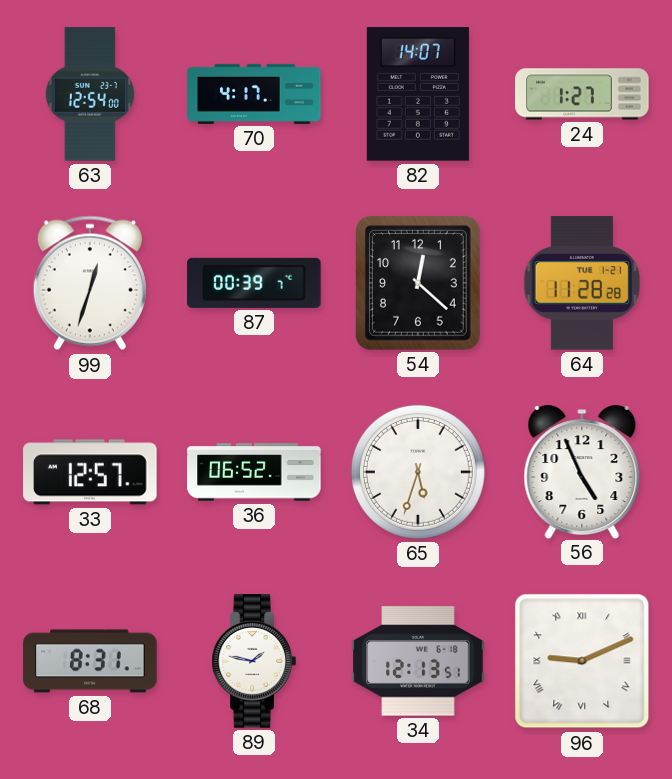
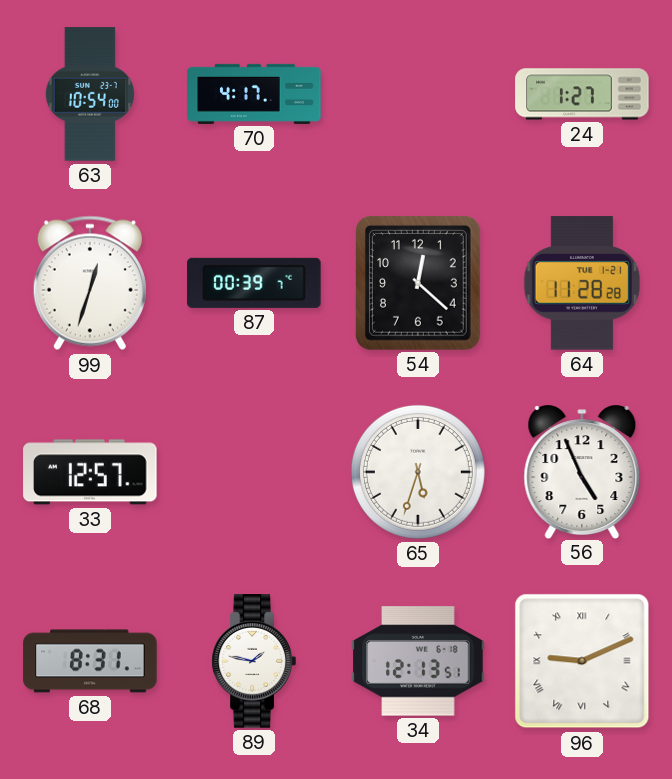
63: 12:54 -> 10:54
82: 14:07 -> none
36: 06:52 -> none
